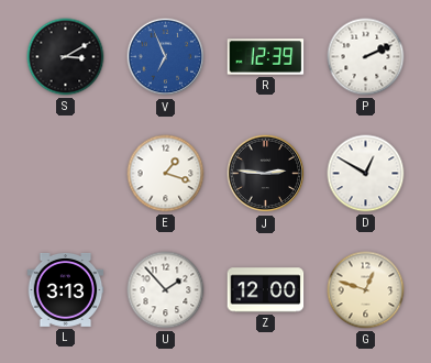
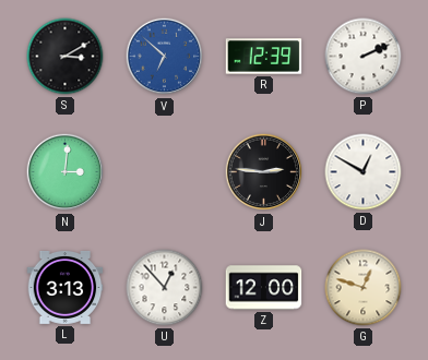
V: 6:56 -> 6:52
N: none -> 3:01
E: 1:18 -> none
U: 1:53 -> 12:53
